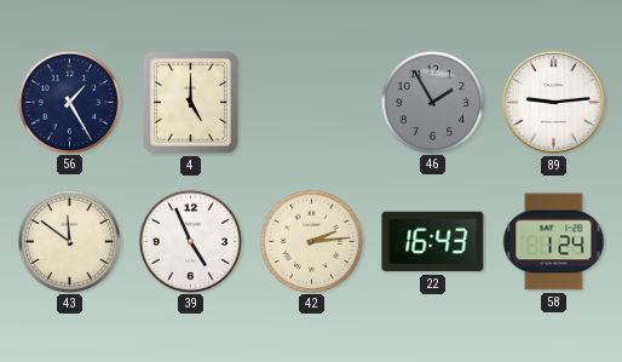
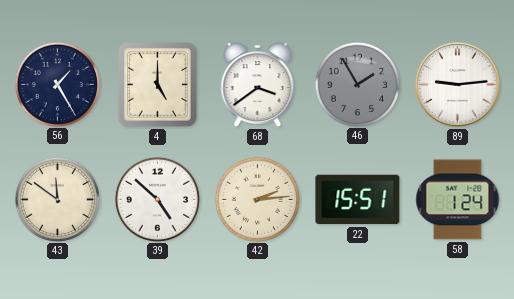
68: none -> 3:39
39: 4:56 -> 4:52
22: 16:43 -> 15:51
